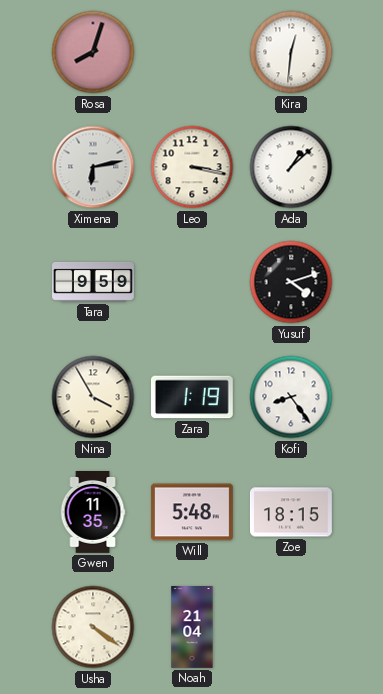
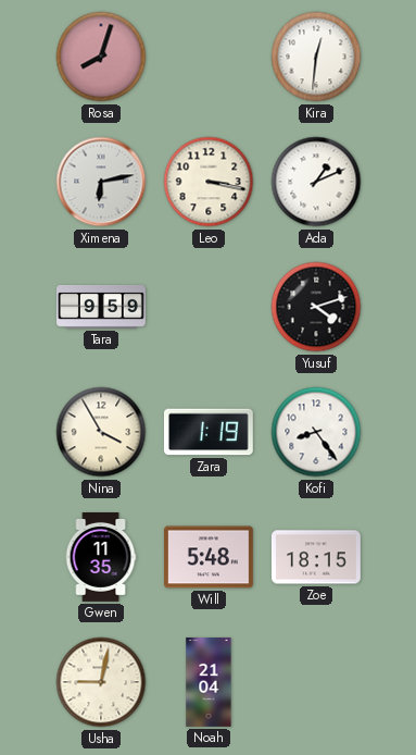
Ada: 1:08 -> 1:11
Usha: 4:21 -> 9:02
